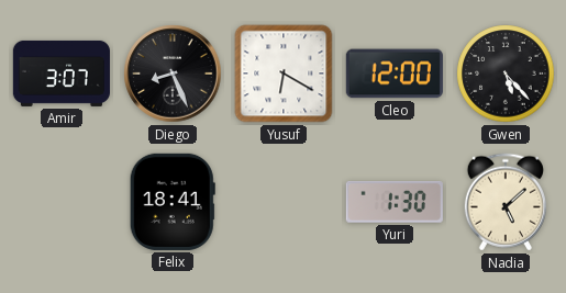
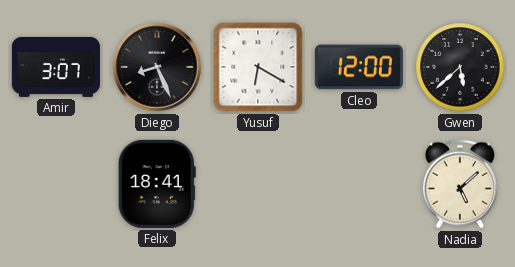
Gwen: 5:23 -> 5:38
Yuri: 1:30 -> none
